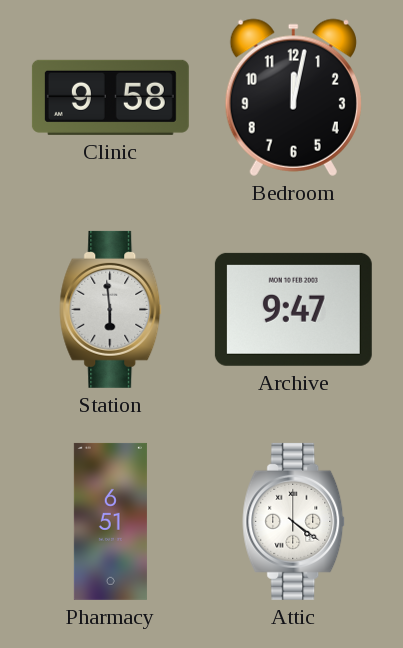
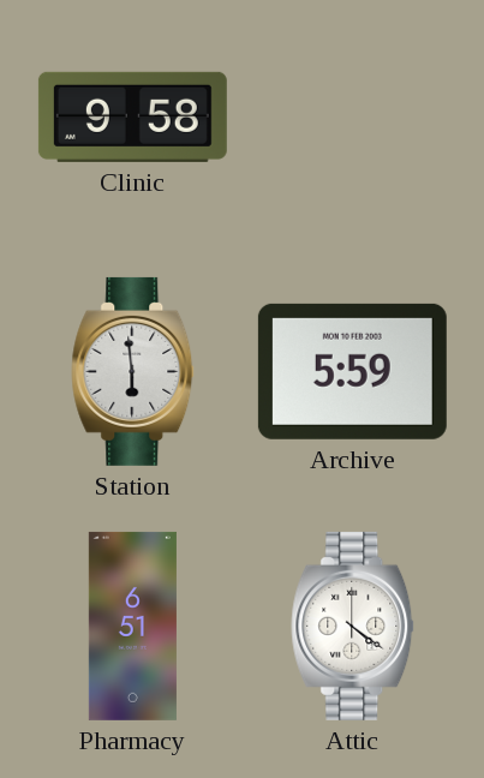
Bedroom: 12:02 -> none
Archive: 9:47 -> 5:59
